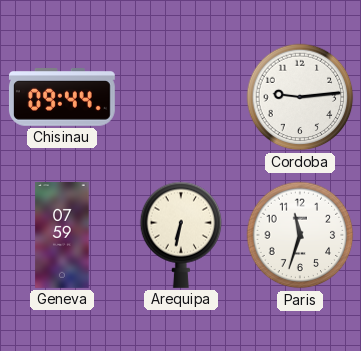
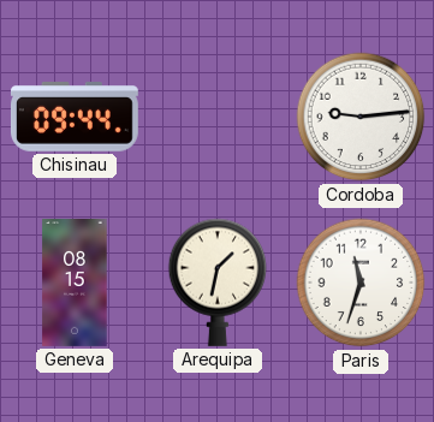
Geneva: 07:59 -> 08:15
Arequipa: 6:32 -> 1:32
